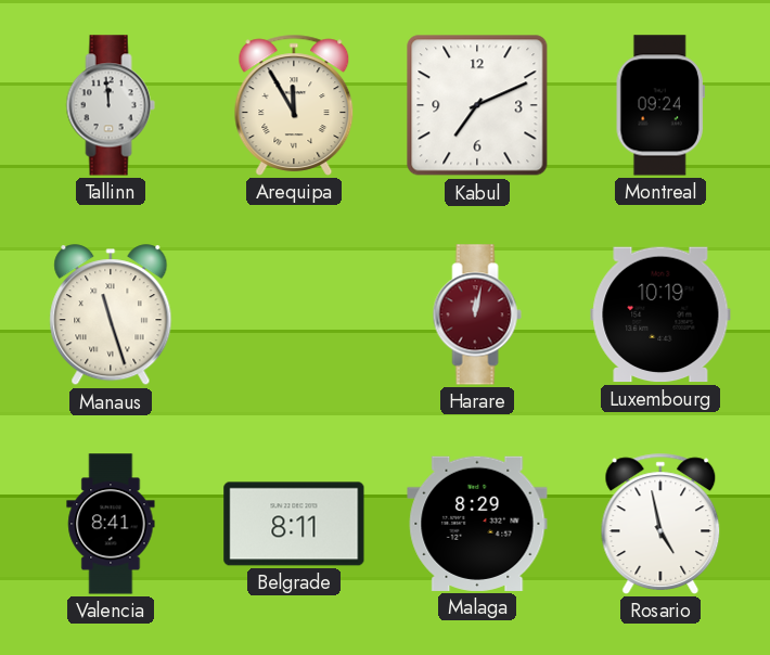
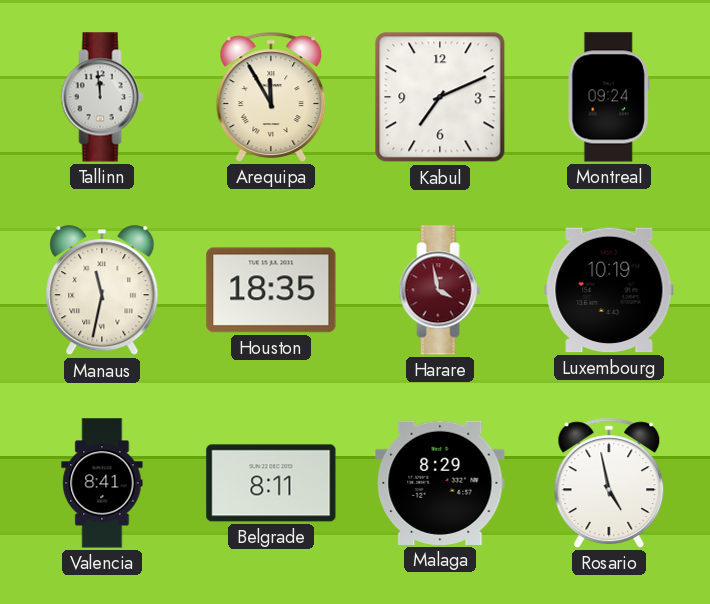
Manaus: 11:27 -> 11:32
Houston: none -> 18:35
Harare: 12:02 -> 3:58
